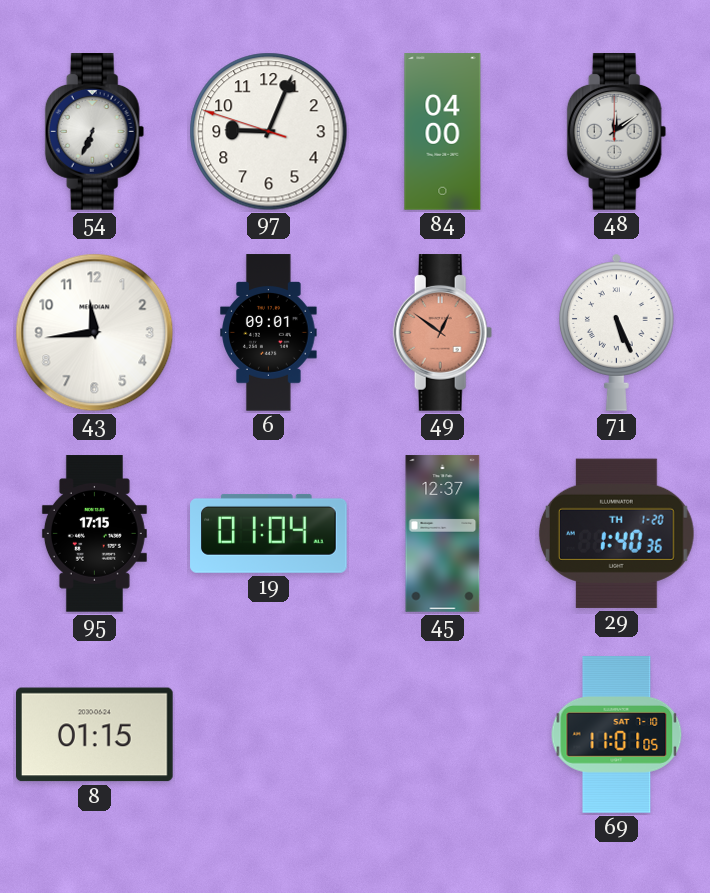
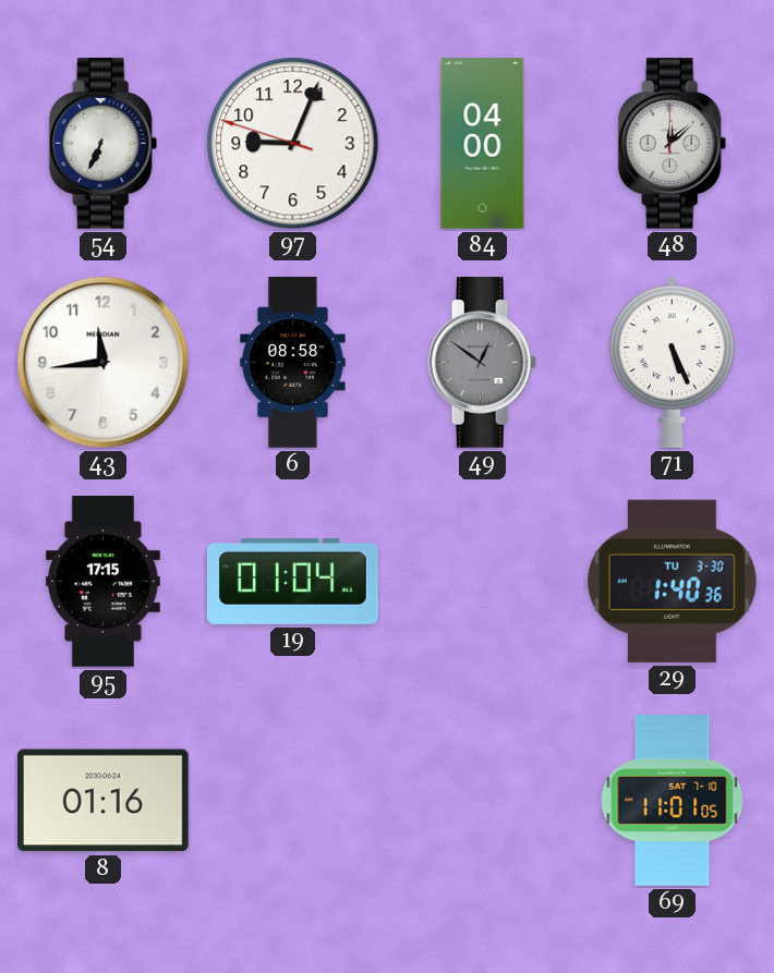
48: 12:09 -> 12:08
6: 09:01 -> 08:58
49 dial: salmon -> grey
45: 12:37 -> none
29 date: TH 1-20 -> TU 3-30
8: 01:15 -> 01:16
